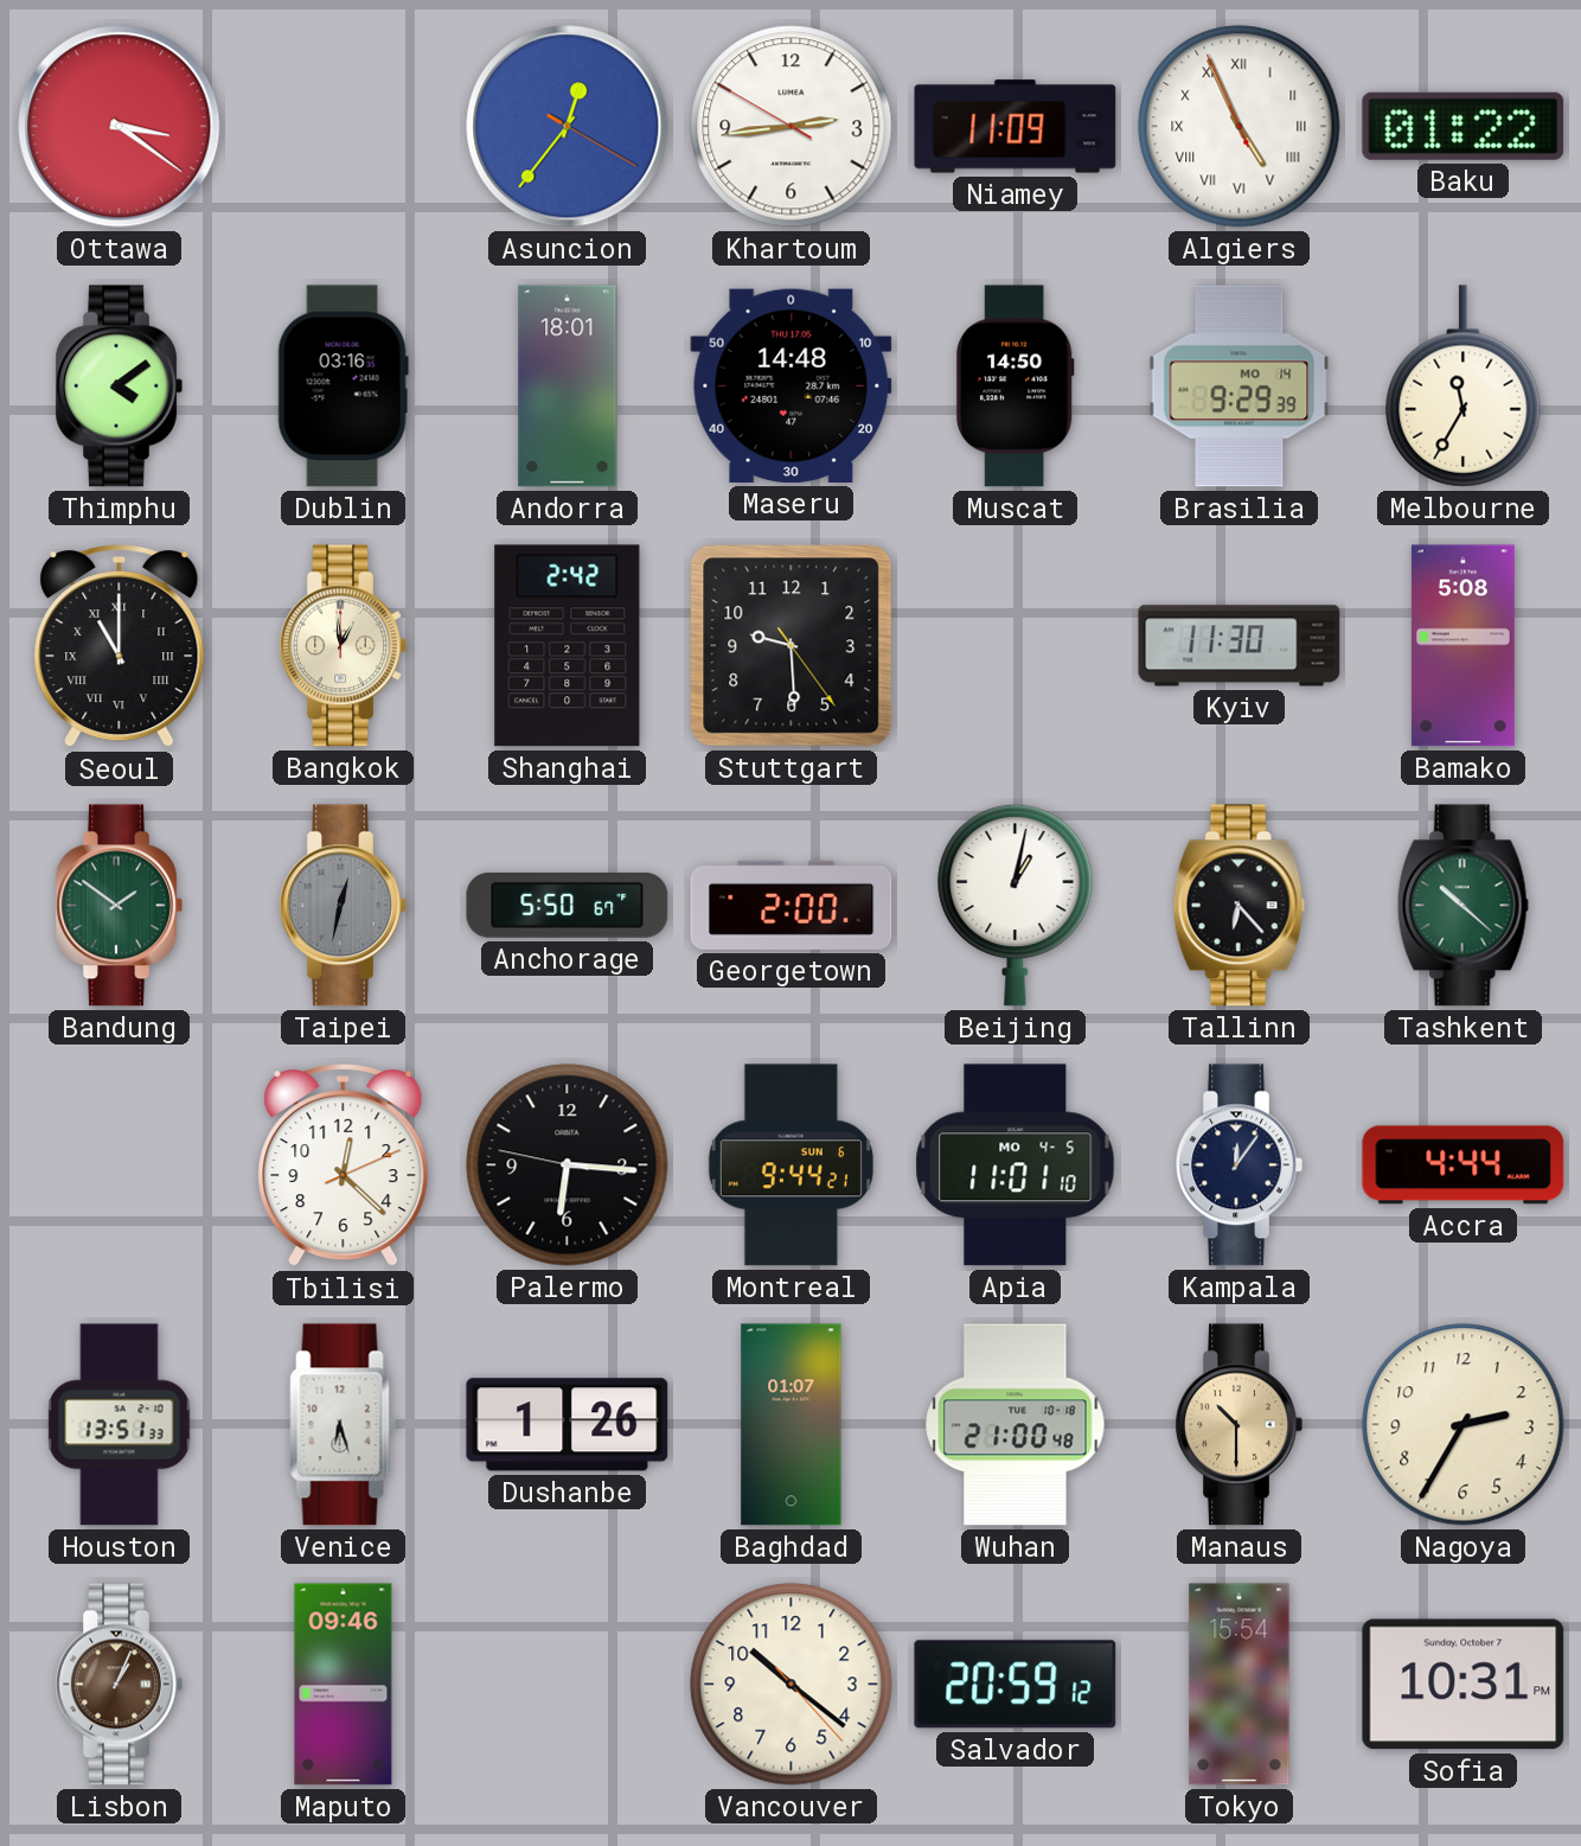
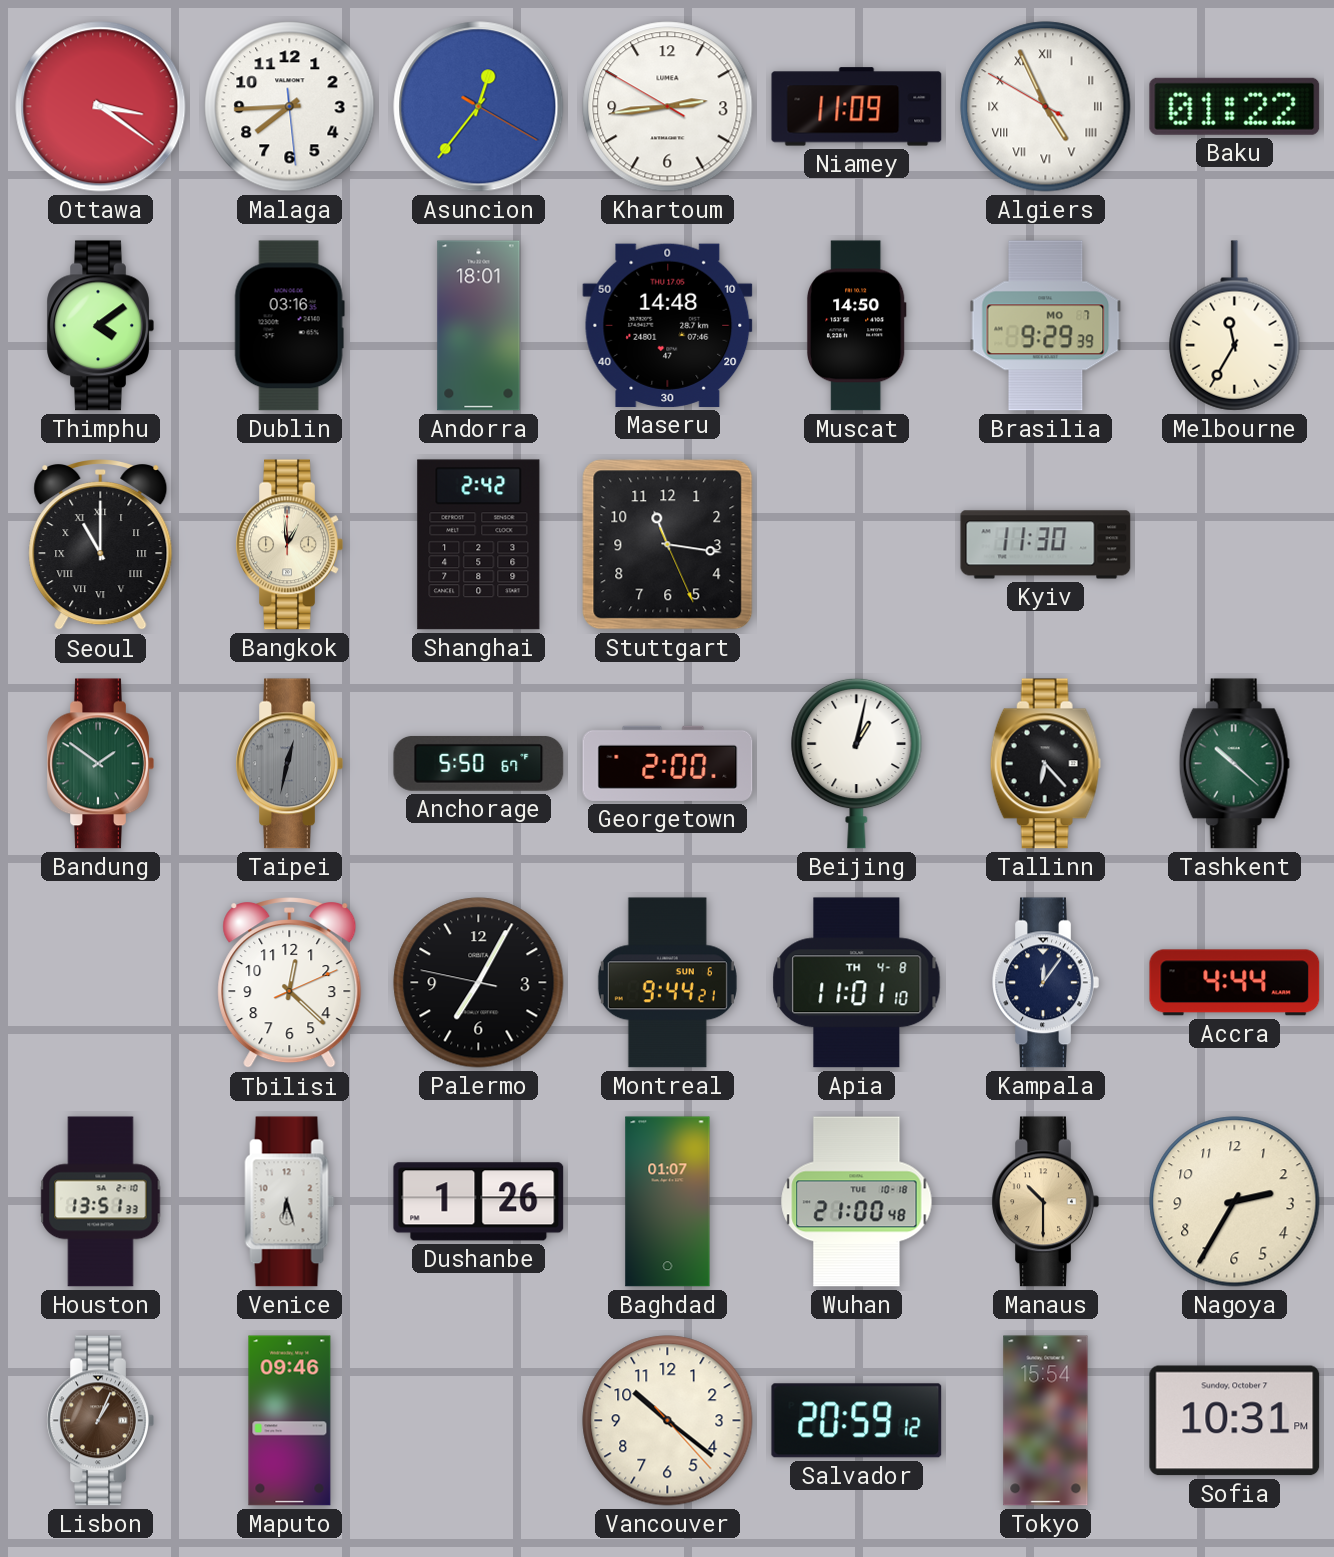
Malaga: none -> 7:44
Algiers: 4:55:56 -> 4:55:50
Brasilia date: MO 14 -> MO 7
Stuttgart: 9:29 -> 11:16
Bamako: 5:08 -> none
Palermo: 6:15 -> 7:04
Apia date: MO 4-5 -> TH 4-8
